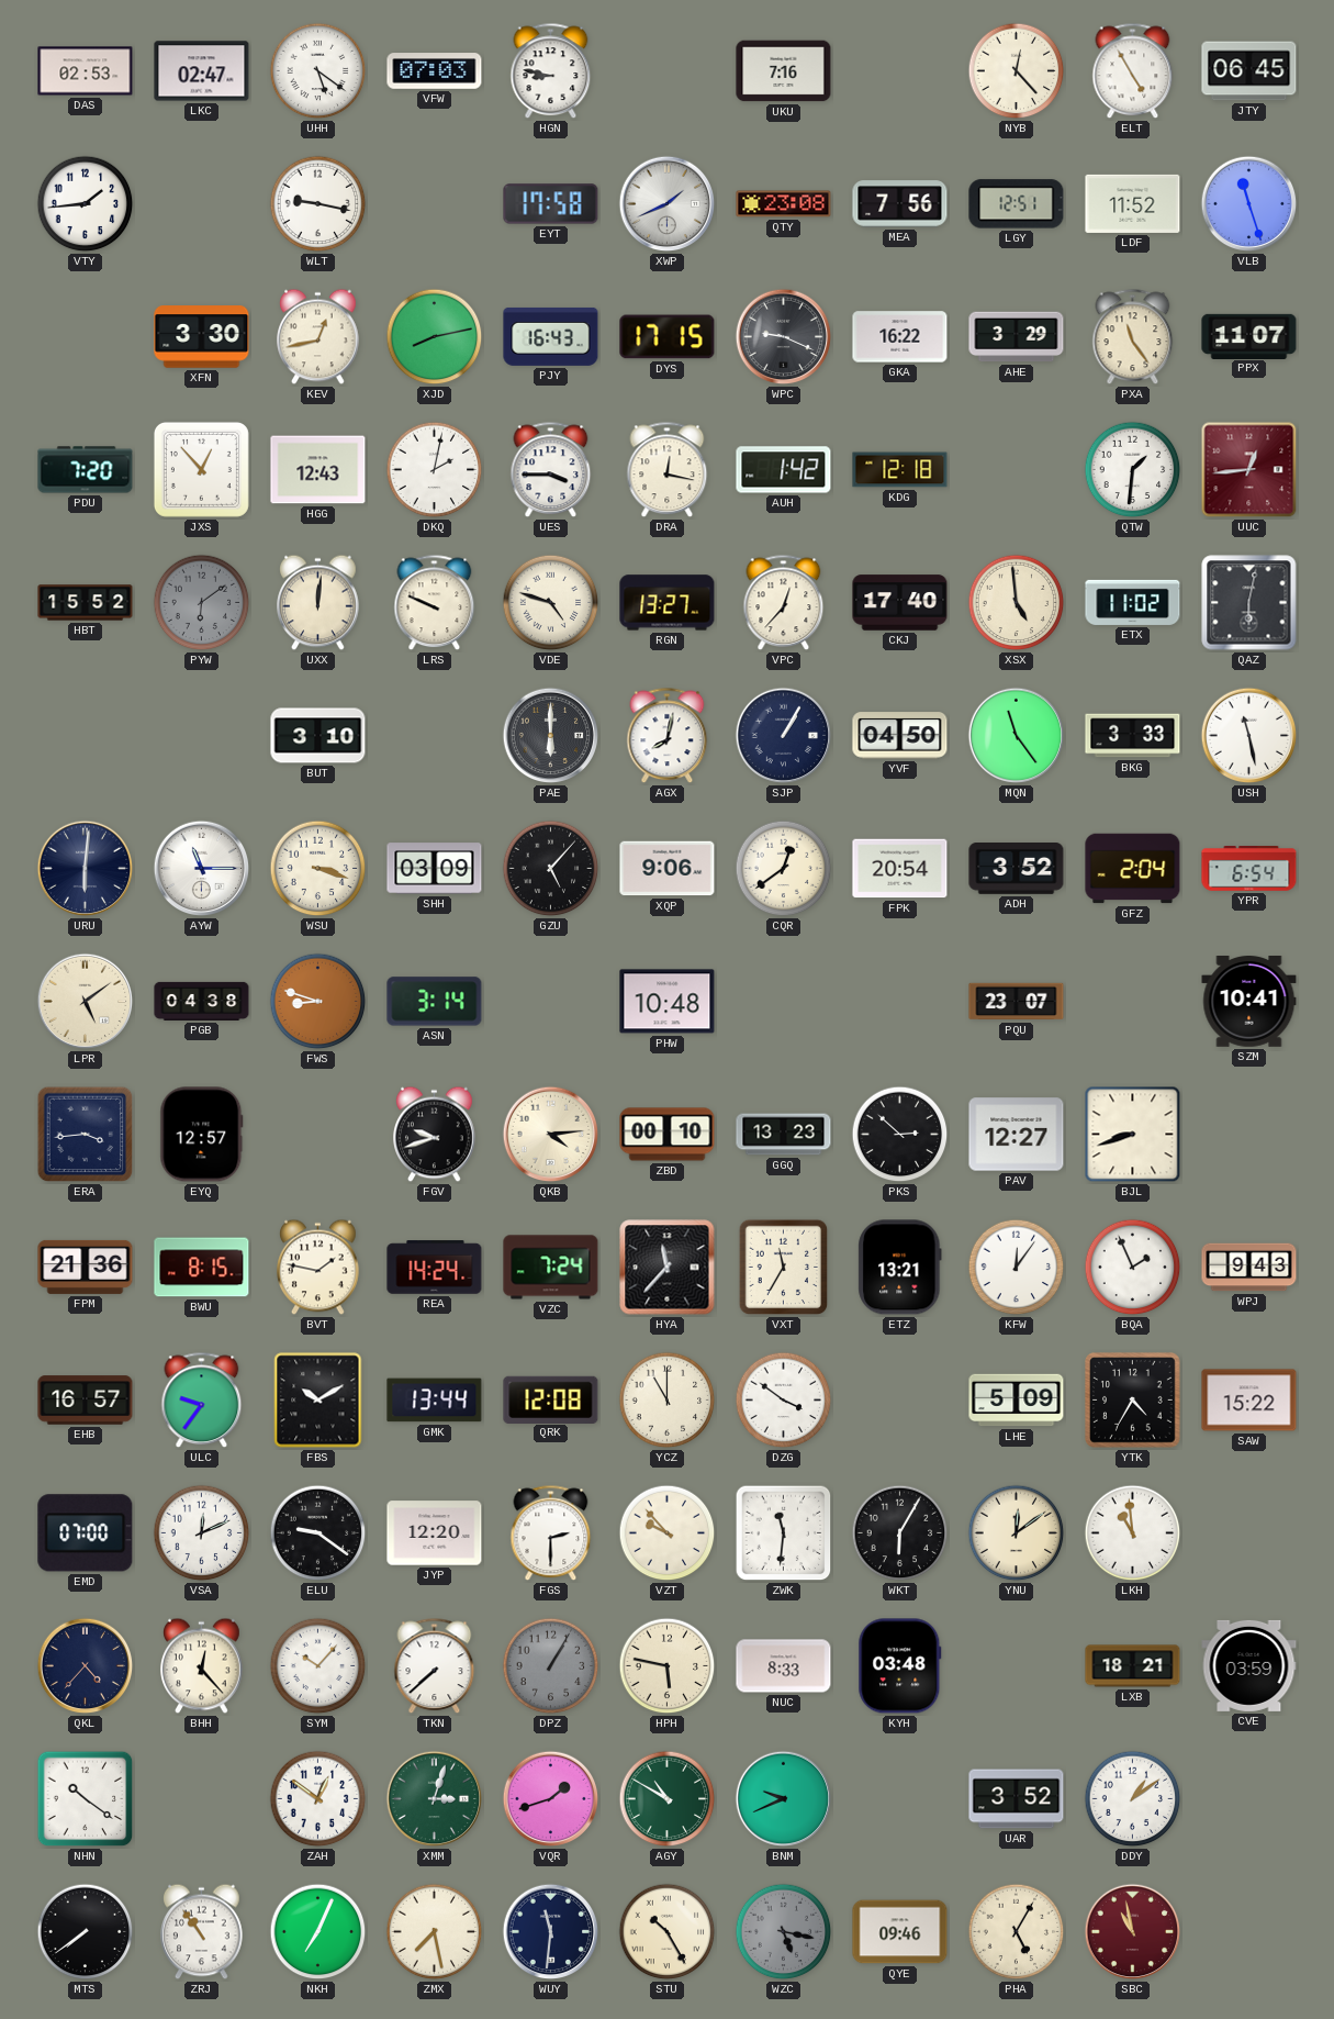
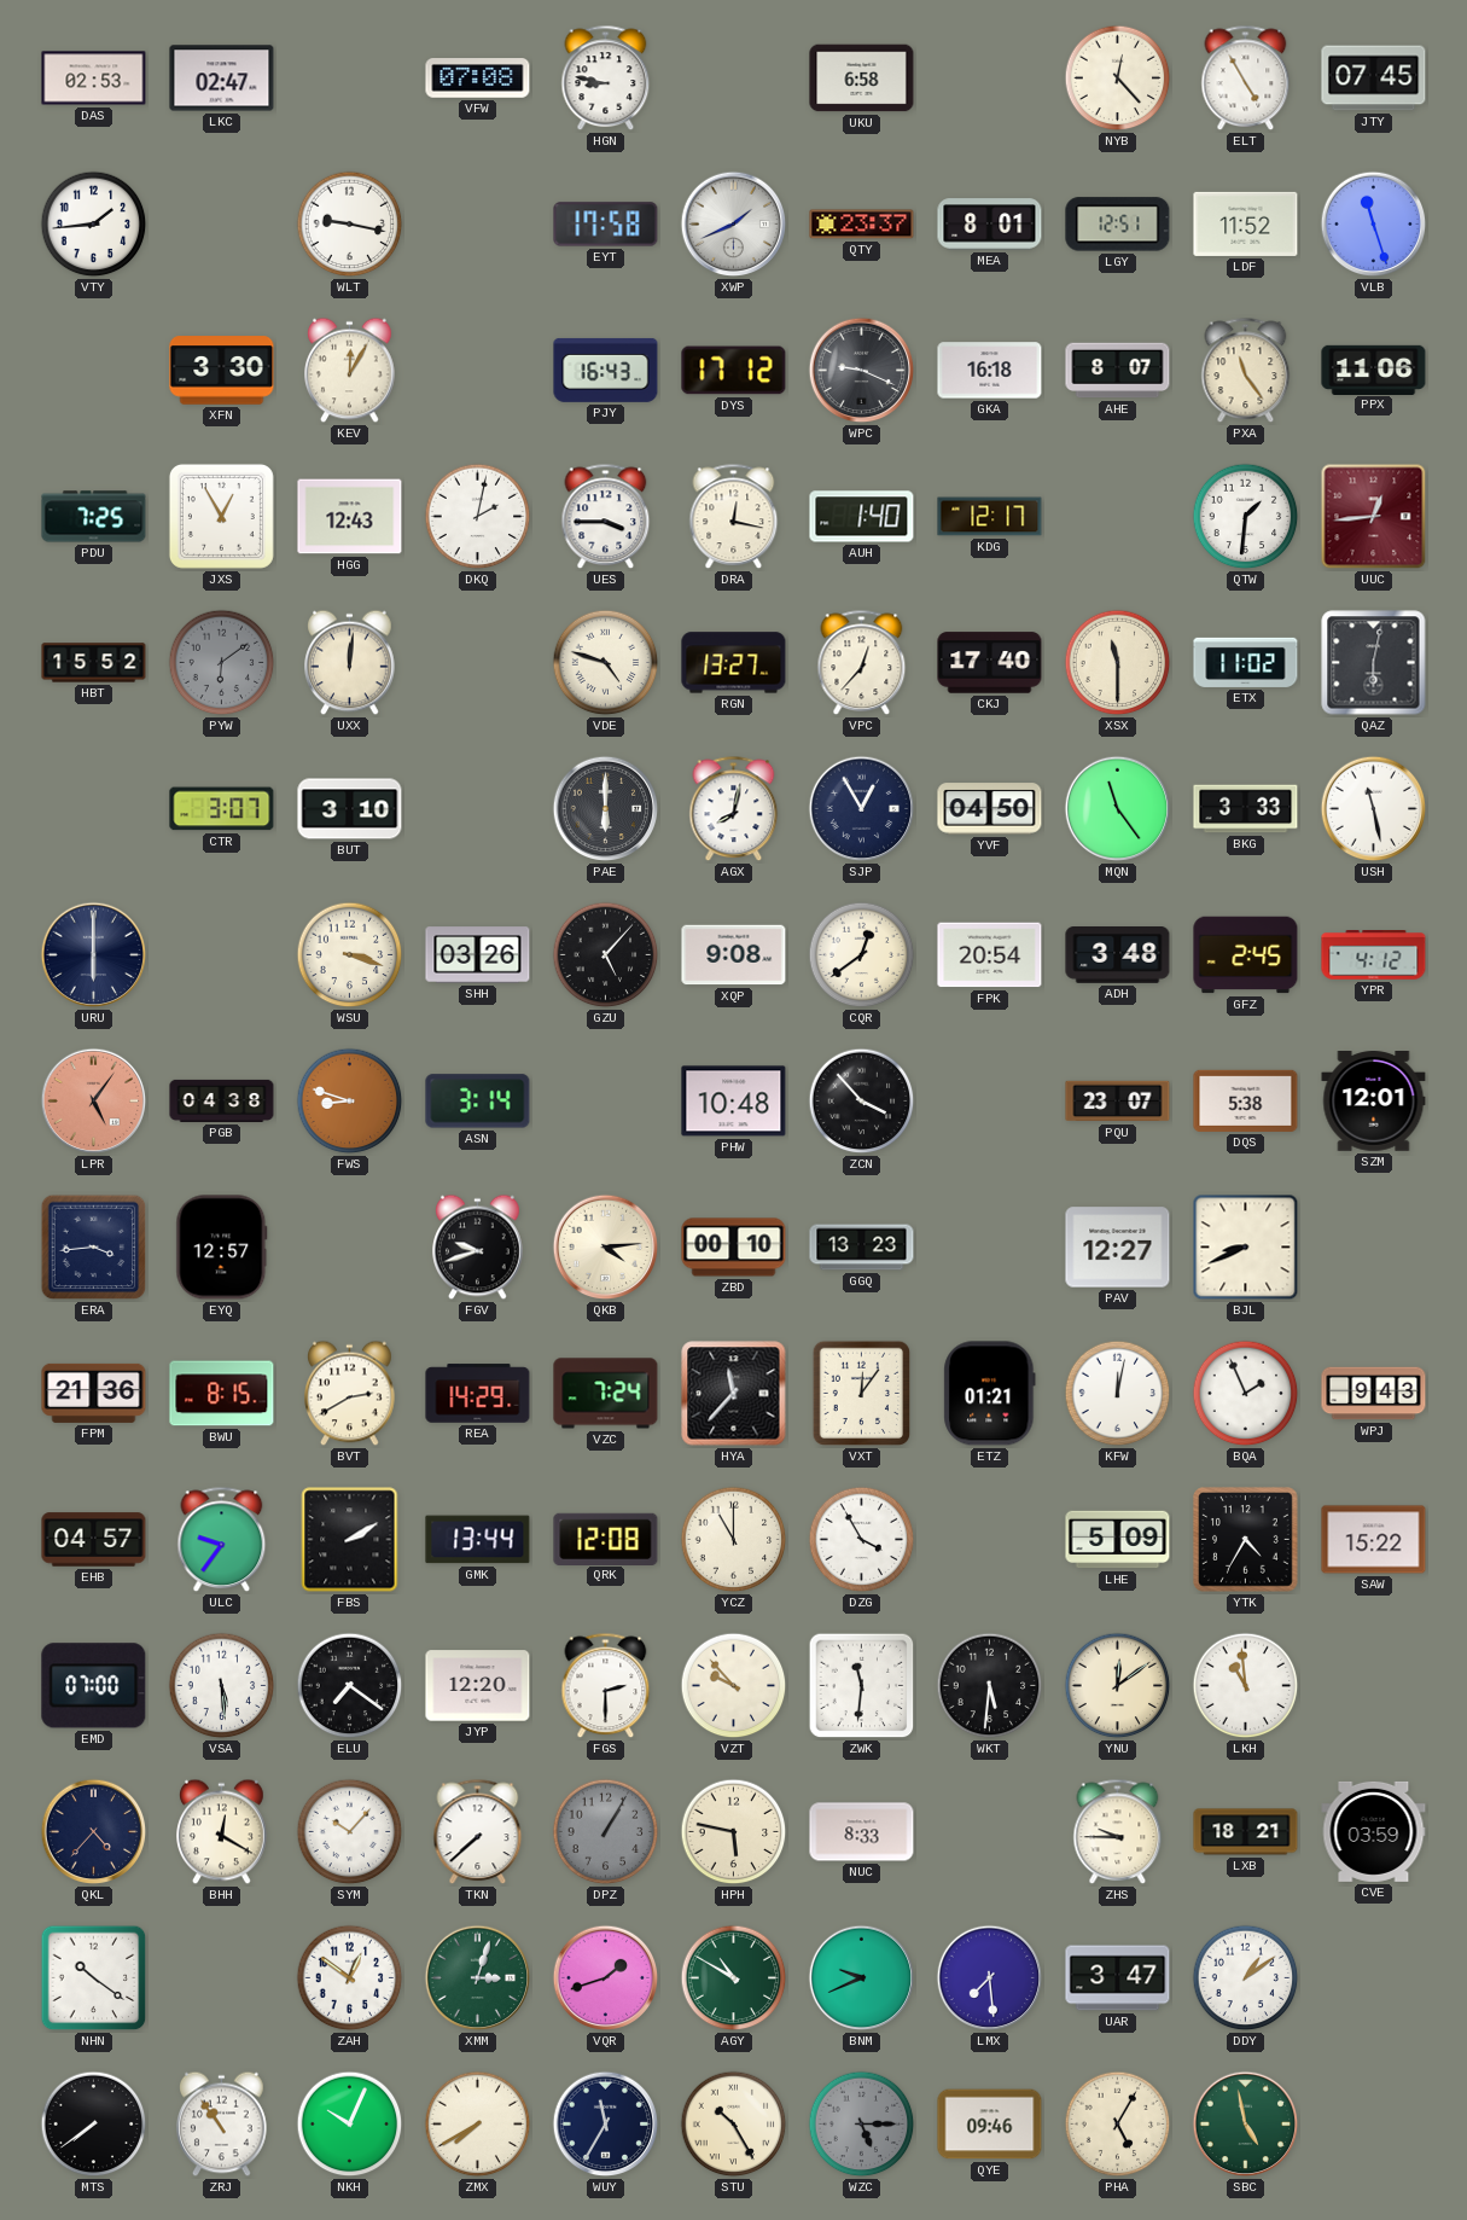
UHH: 5:21 -> none
VFW: 07:03 -> 07:08
UKU: 7:16 -> 6:58
JTY: 06:45 -> 07:45
QTY: 23:08 -> 23:37
MEA: 7:56 -> 8:01
KEV: 12:43 -> 12:05
XJD: 8:13 -> none
DYS: 17:15 -> 17:12
GKA: 16:22 -> 16:18
AHE: 3:29 -> 8:07
PPX: 11:07 -> 11:06
PDU: 7:20 -> 7:25
JXS: 12:53 -> 12:55
AUH: 1:42 -> 1:40
KDG: 12:18 -> 12:17
LRS: 9:49 -> none
XSX: 4:59 -> 11:30
CTR: none -> 3:07
SJP: 1:05 -> 12:55
URU: 6:01 -> 6:00
AYW: 11:15 -> none
SHH: 03:09 -> 03:26
XQP: 9:06 -> 9:08
ADH: 3:52 -> 3:48
GFZ: 2:04 -> 2:45
YPR: 6:54 -> 4:12
LPR: 5:09 -> 5:06
LPR dial: cream -> salmon
ZCN: none -> 3:53
DQS: none -> 5:38
SZM: 10:41 -> 12:01
PKS: 2:52 -> none
BJL: 8:42 -> 8:41
BVT: 1:47 -> 2:40
REA: 14:24 -> 14:29
VXT: 11:35 -> 12:06
ETZ: 13:21 -> 01:21
KFW: 12:06 -> 12:02
EHB: 16:57 -> 04:57
FBS: 10:10 -> 2:10
DZG: 3:51 -> 3:55
VSA: 12:11 -> 5:29
ELU: 9:21 -> 7:21
WKT: 6:05 -> 5:31
BHH: 12:23 -> 12:20
KYH: 03:48 -> none
ZHS: none -> 9:45
LMX: none -> 7:29
UAR: 3:52 -> 3:47
NKH: 7:04 -> 10:04
ZMX: 7:28 -> 7:40
WUY: 11:31 -> 11:35
WZC: 5:17 -> 5:15
SBC: 10:58 -> 4:58
SBC dial: burgundy -> green
